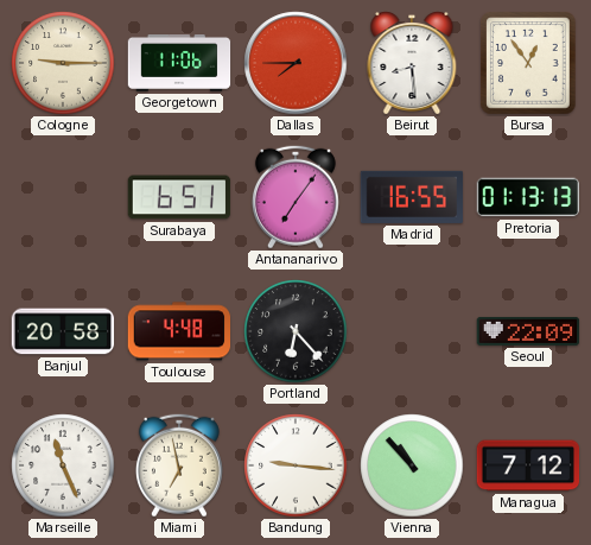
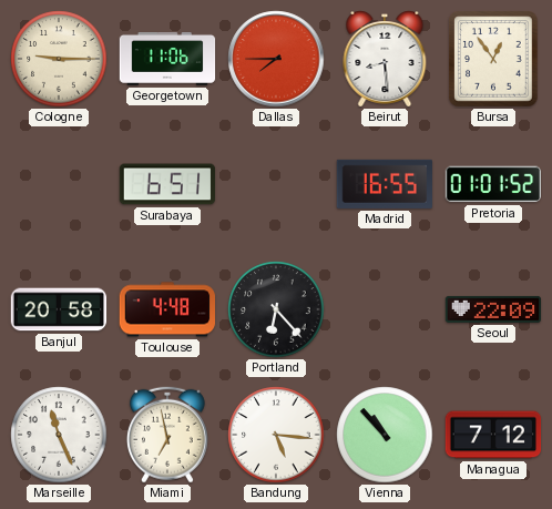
Antananarivo: 7:06 -> none
Pretoria: 01:13 -> 01:01
Bandung: 9:16 -> 5:16
